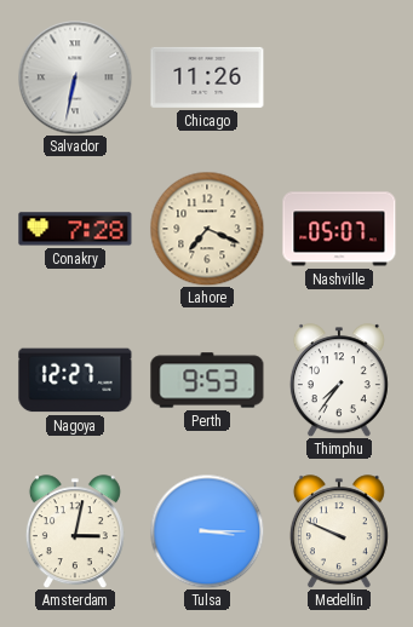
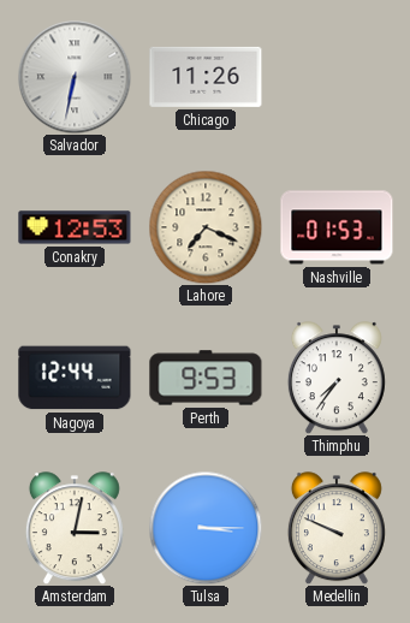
Conakry: 7:28 -> 12:53
Nashville: 05:07 -> 01:53
Nagoya: 12:27 -> 12:44
